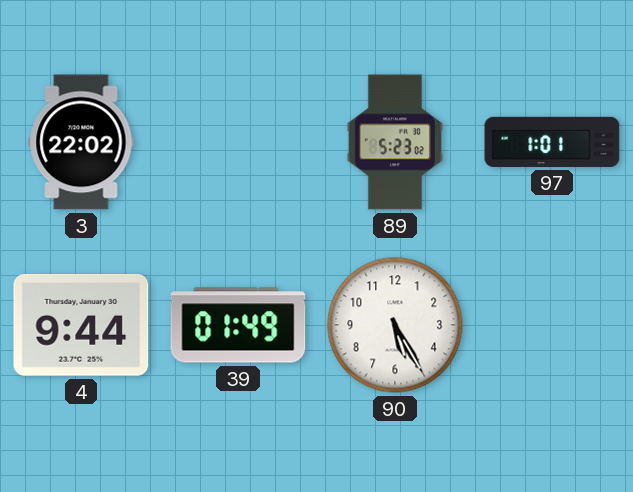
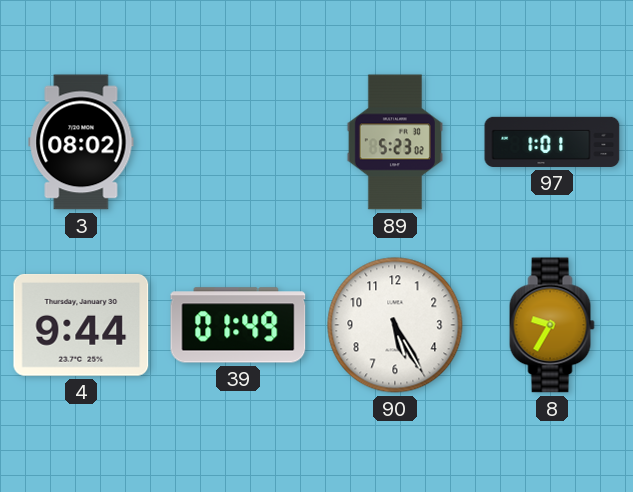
3: 22:02 -> 08:02
8: none -> 9:35
